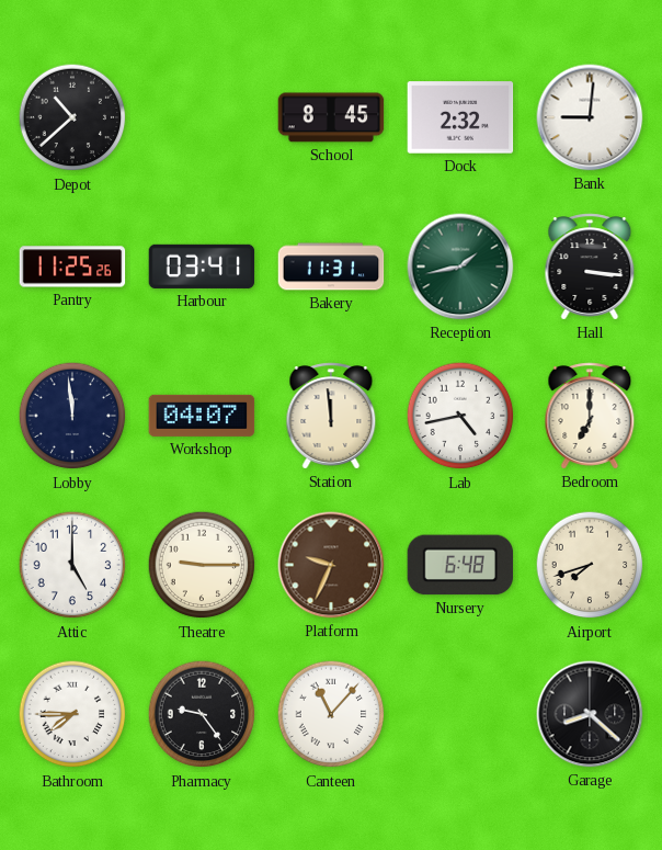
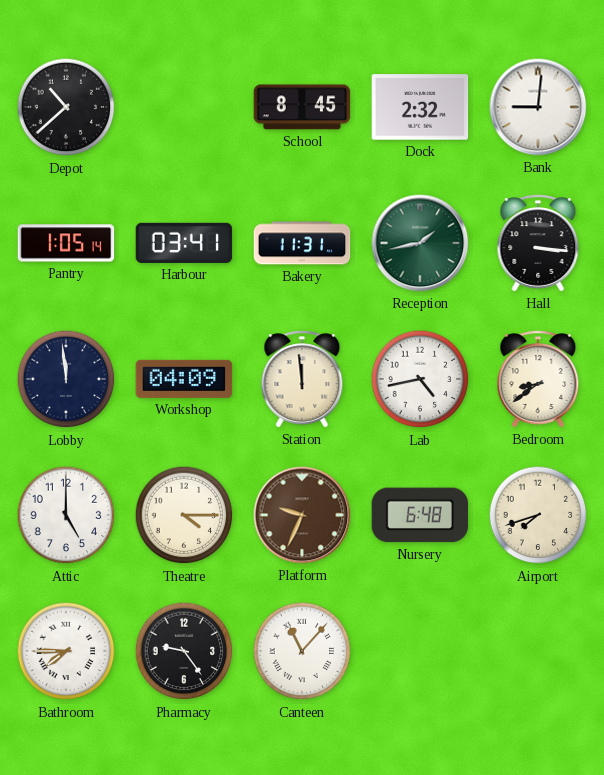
Pantry: 11:25 -> 1:05
Workshop: 04:07 -> 04:09
Bedroom: 7:00 -> 8:39
Theatre: 9:15 -> 4:15
Garage: 8:22 -> none
